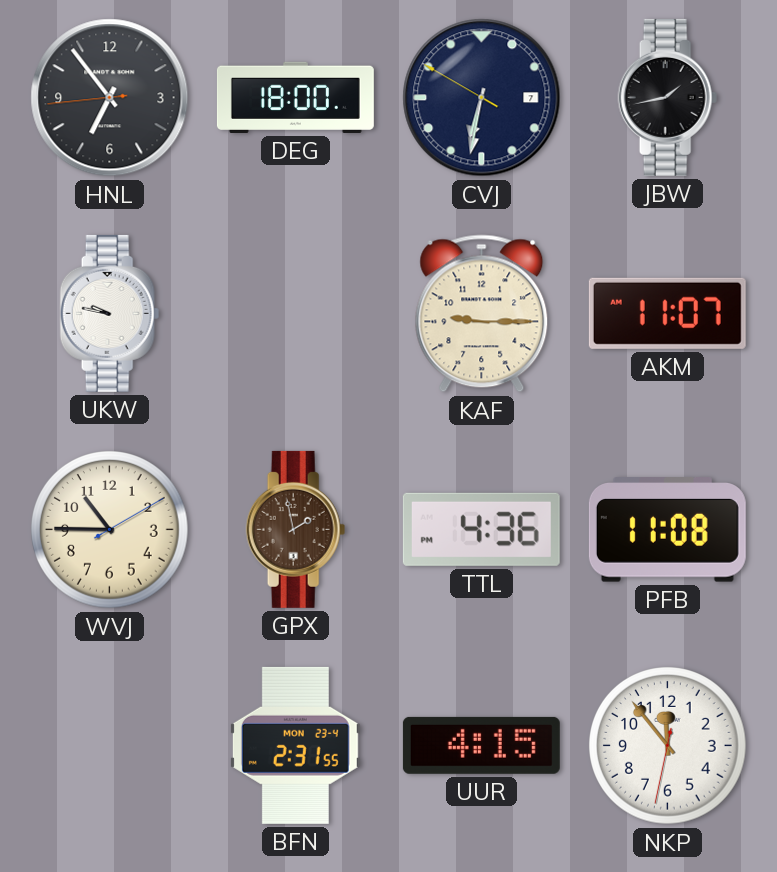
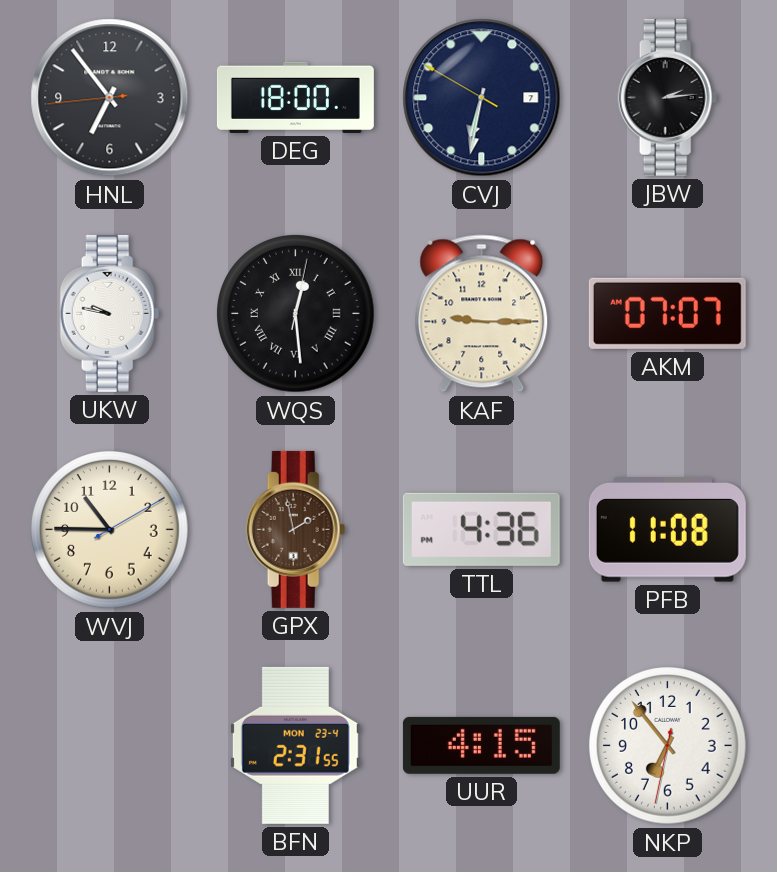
JBW: 1:43 -> 2:14
WQS: none -> 12:29
AKM: 11:07 -> 07:07
NKP: 11:53 -> 6:53
